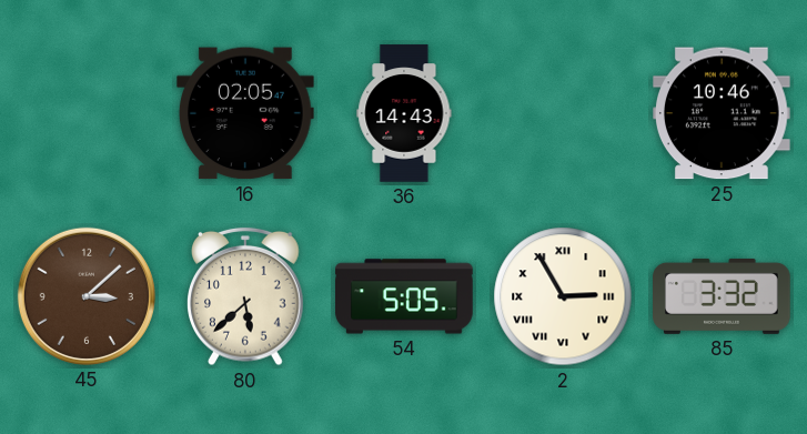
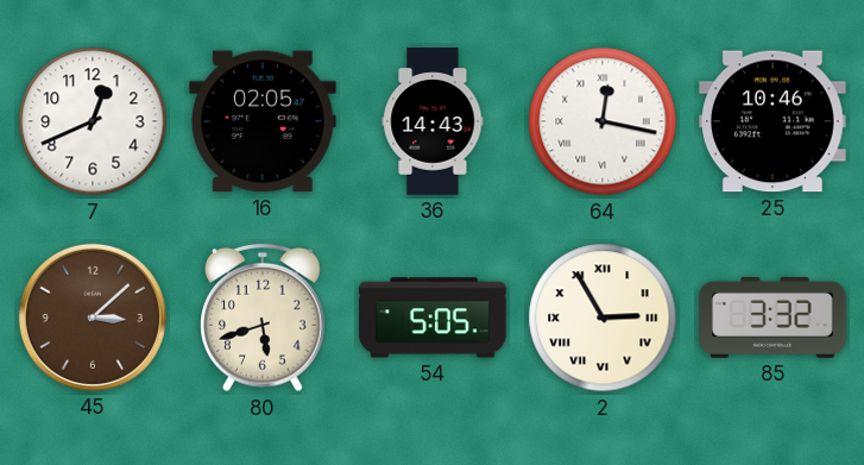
7: none -> 12:41
64: none -> 12:17
80: 5:38 -> 5:42
